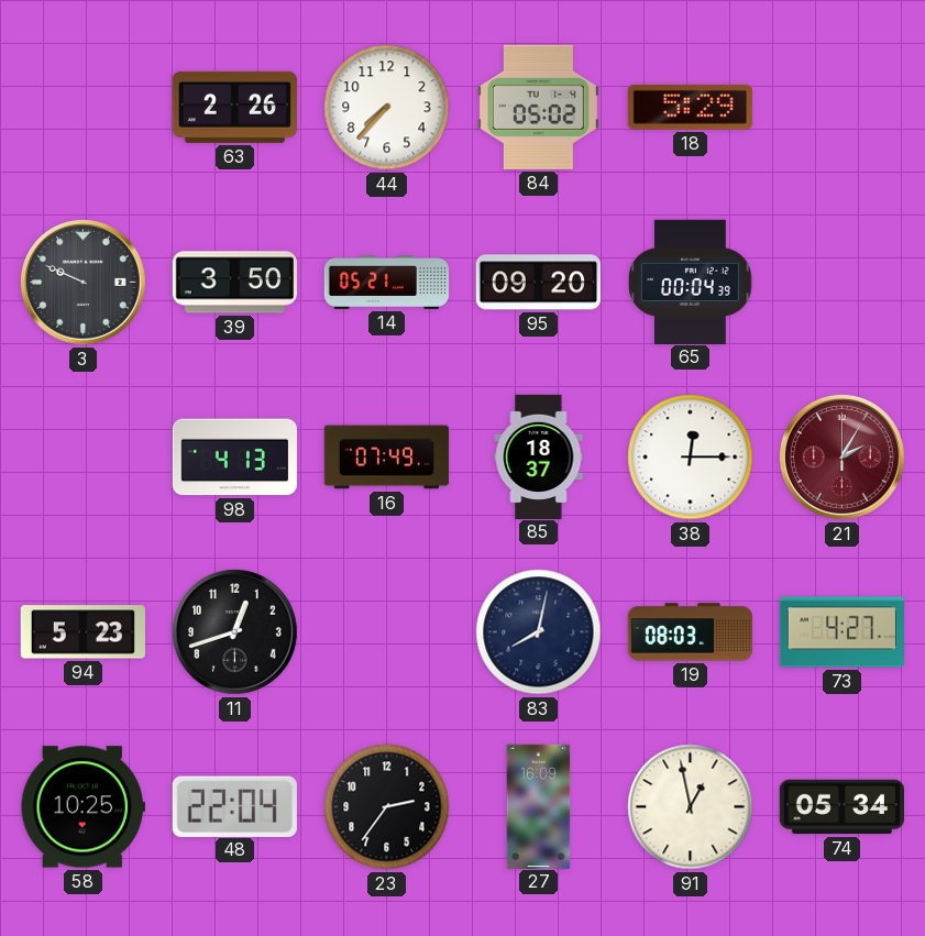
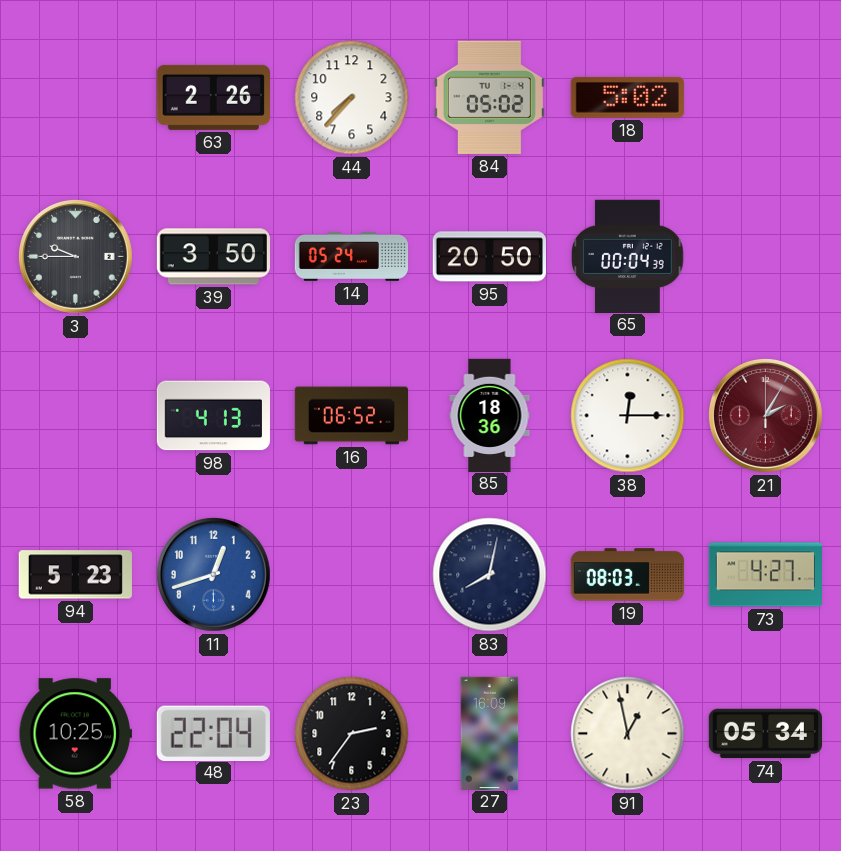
18: 5:29 -> 5:02
3: 9:49 -> 9:45
14: 05:21 -> 05:24
95: 09:20 -> 20:50
16: 07:49 -> 06:52
85: 18:37 -> 18:36
11 dial: black -> blue
